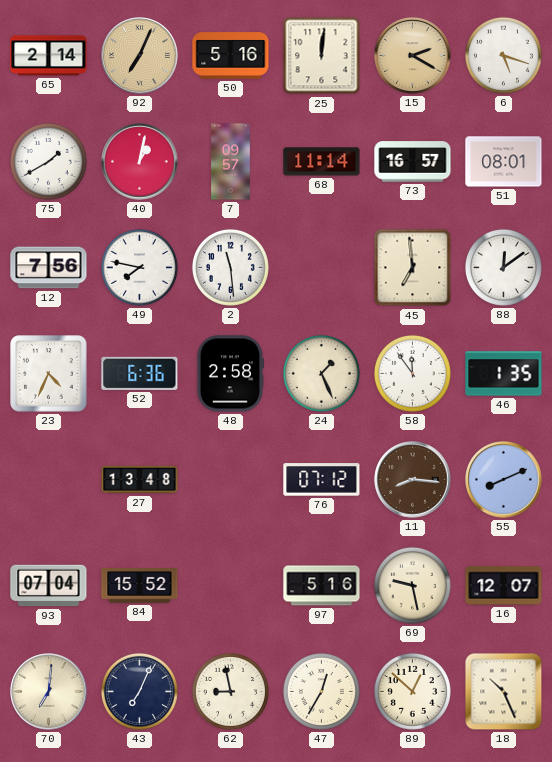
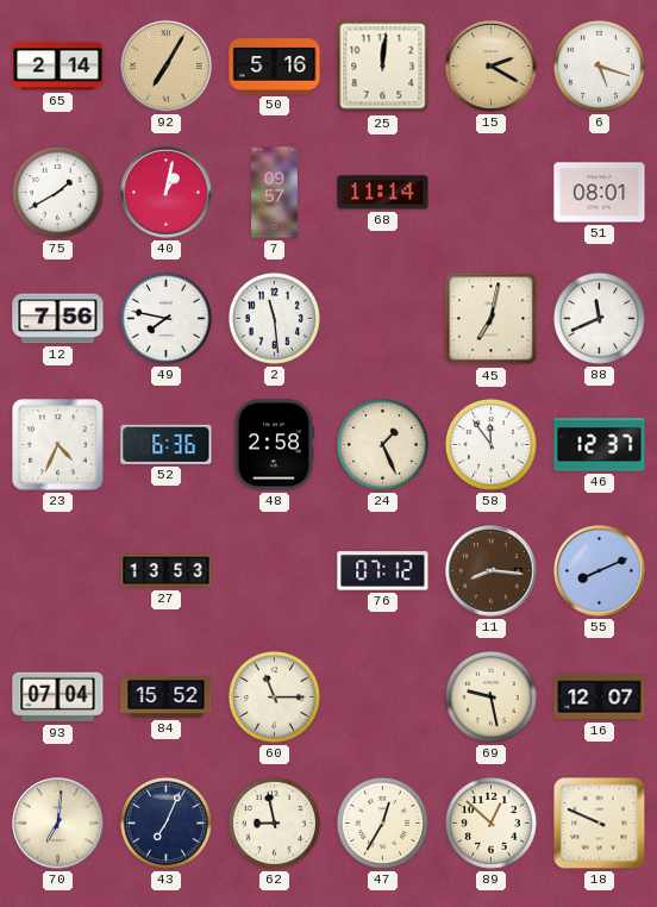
92: 7:04 -> 7:05
73: 16:57 -> none
45: 6:59 -> 7:02
88: 12:09 -> 11:41
46: 1:35 -> 12:37
27: 13:48 -> 13:53
60: none -> 11:15
97: 5:16 -> none
18: 10:26 -> 9:49
